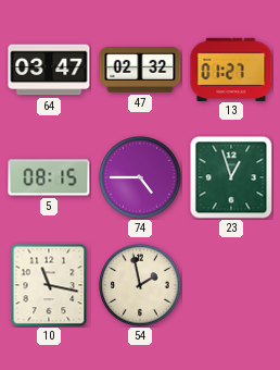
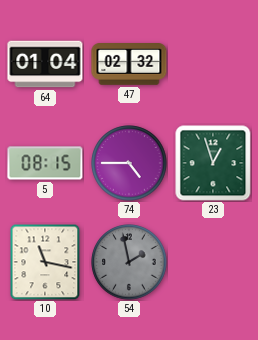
64: 03:47 -> 01:04
13: 01:27 -> none
54 dial: cream -> grey
